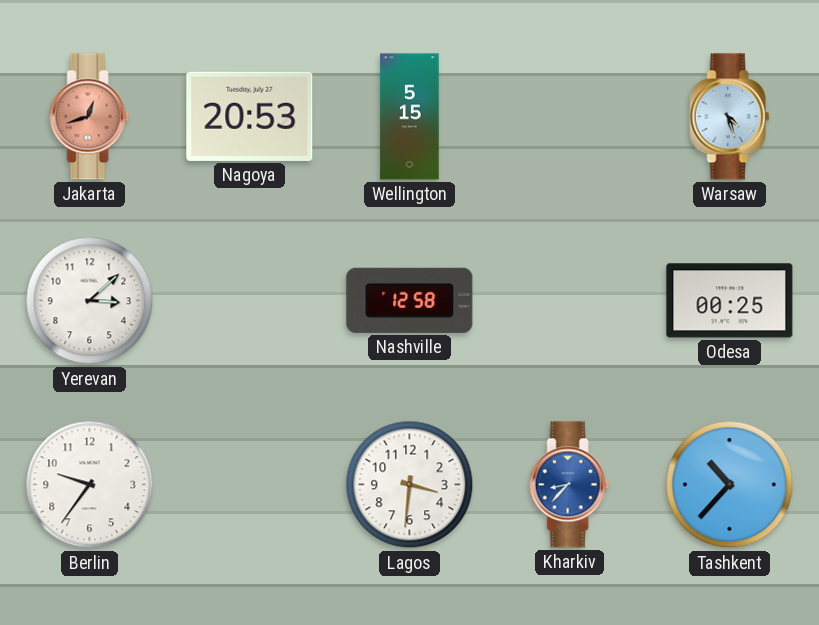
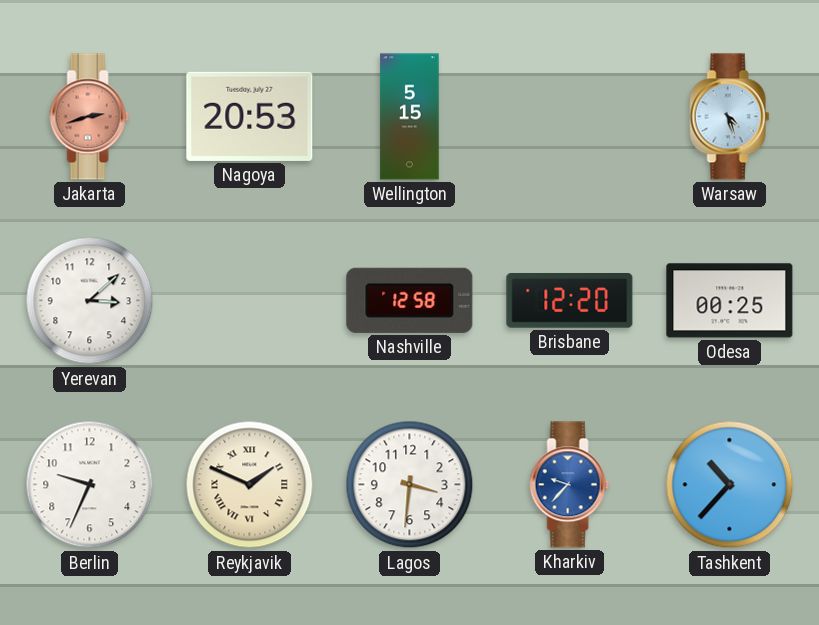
Jakarta: 12:42 -> 2:42
Brisbane: none -> 12:20
Berlin: 9:36 -> 9:34
Reykjavik: none -> 1:49
Kharkiv: 8:37 -> 9:37
